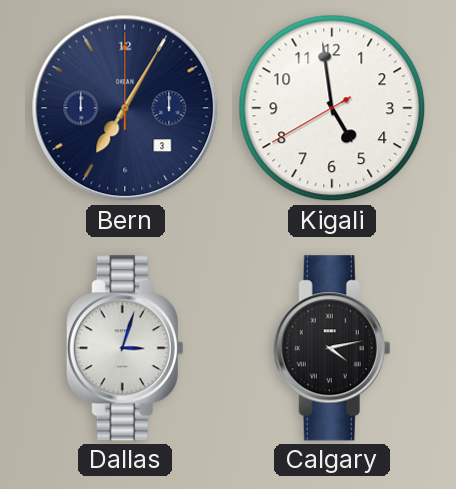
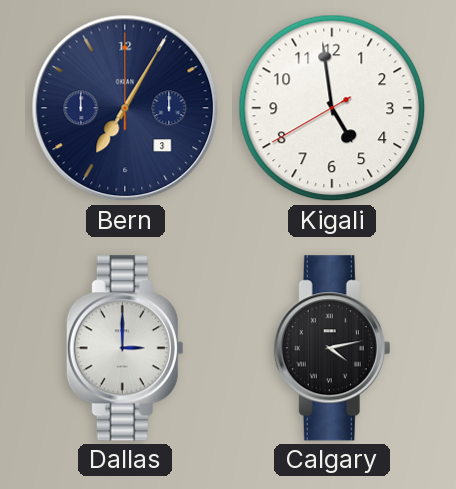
Dallas: 3:03 -> 3:00
